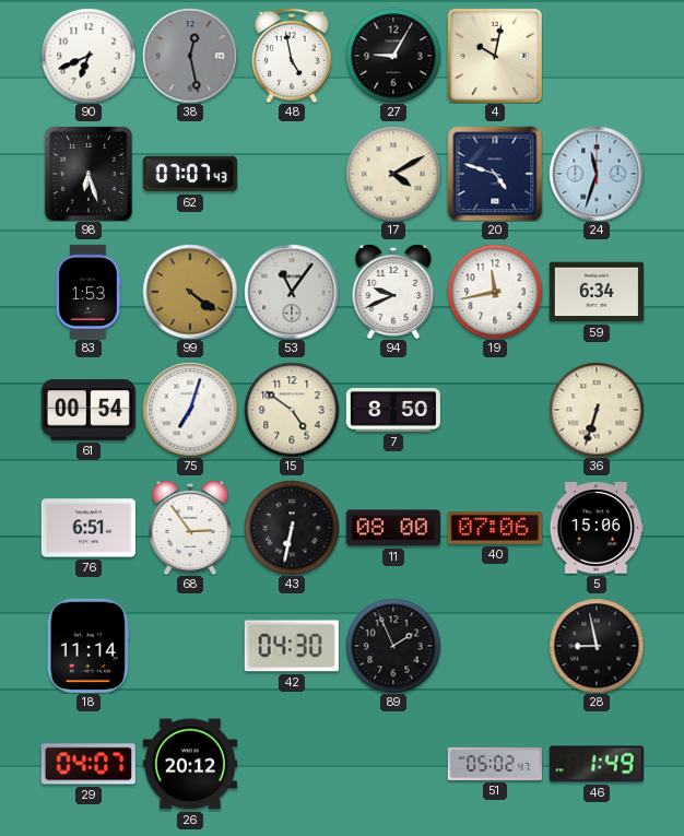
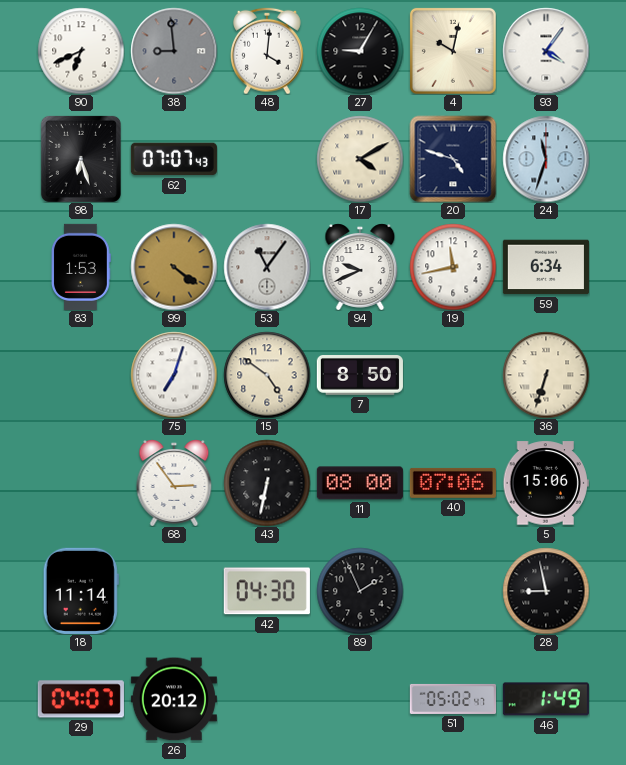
38: 12:28 -> 8:59
48: 4:58 -> 4:01
93: none -> 4:06
61: 00:54 -> none
76: 6:51 -> none
